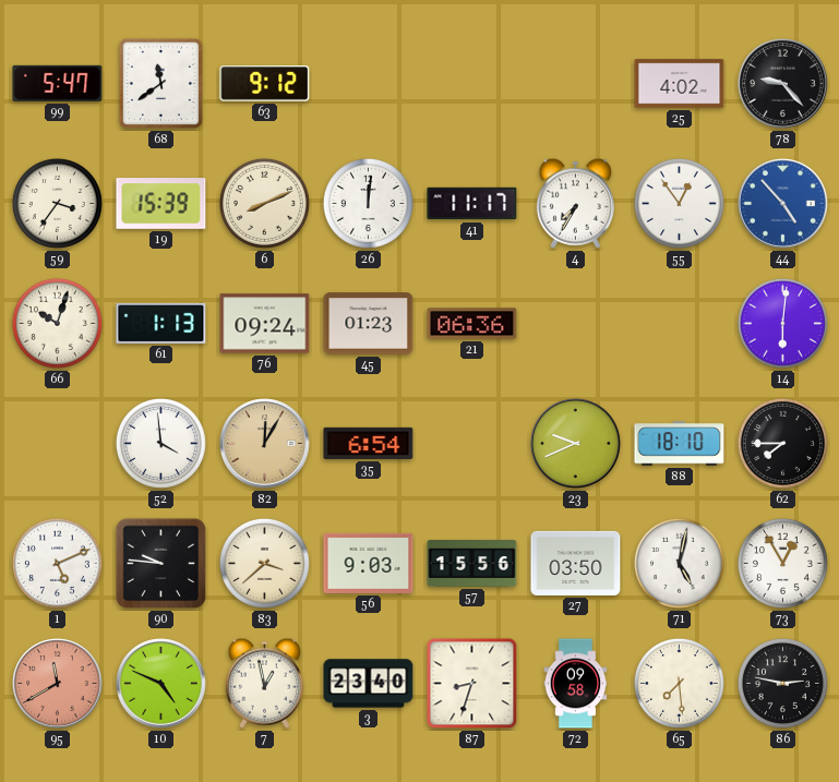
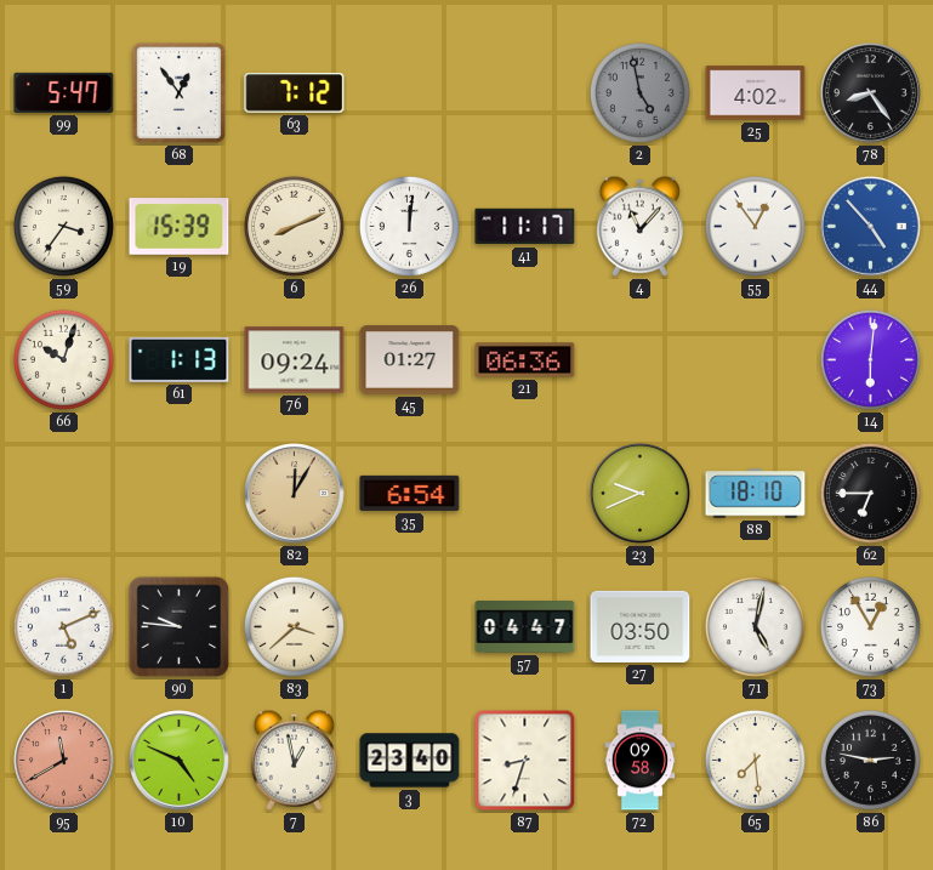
68: 11:39 -> 12:54
63: 9:12 -> 7:12
2: none -> 4:58
78: 9:23 -> 8:24
4: 7:35 -> 11:07
45: 01:23 -> 01:27
52: 3:59 -> none
62: 7:45 -> 6:45
56: 9:03 -> none
57: 15:56 -> 04:47
